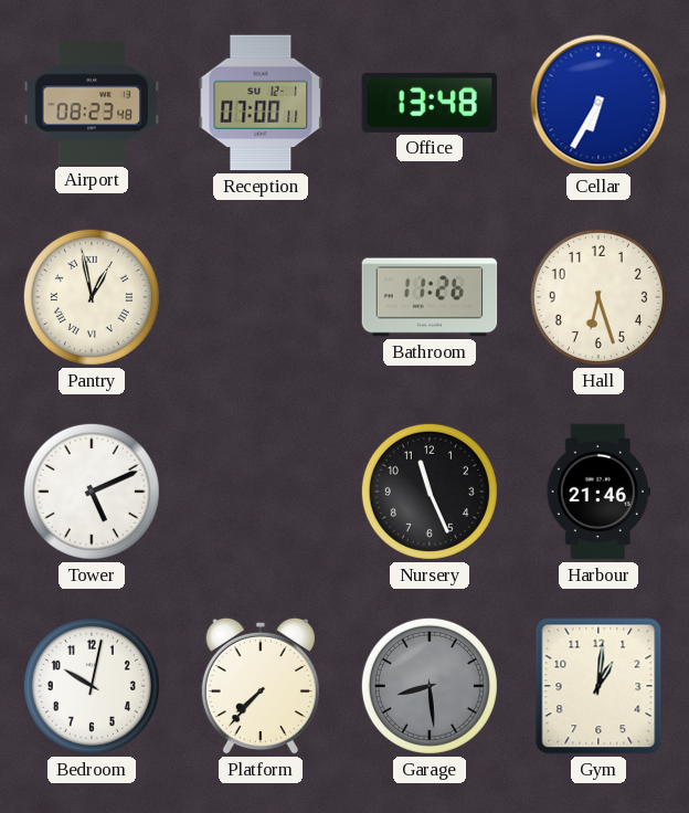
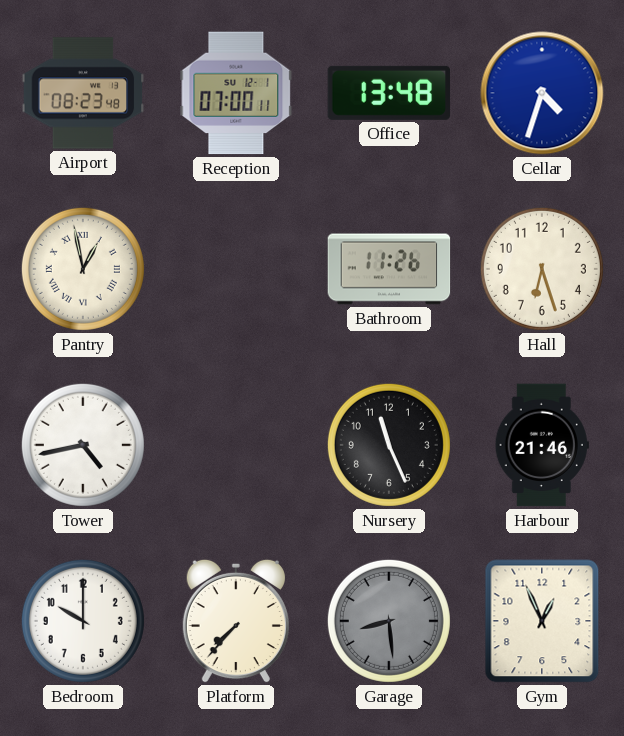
Cellar: 6:35 -> 4:33
Tower: 5:11 -> 4:43
Bedroom: 10:02 -> 10:00
Gym: 1:01 -> 12:56
